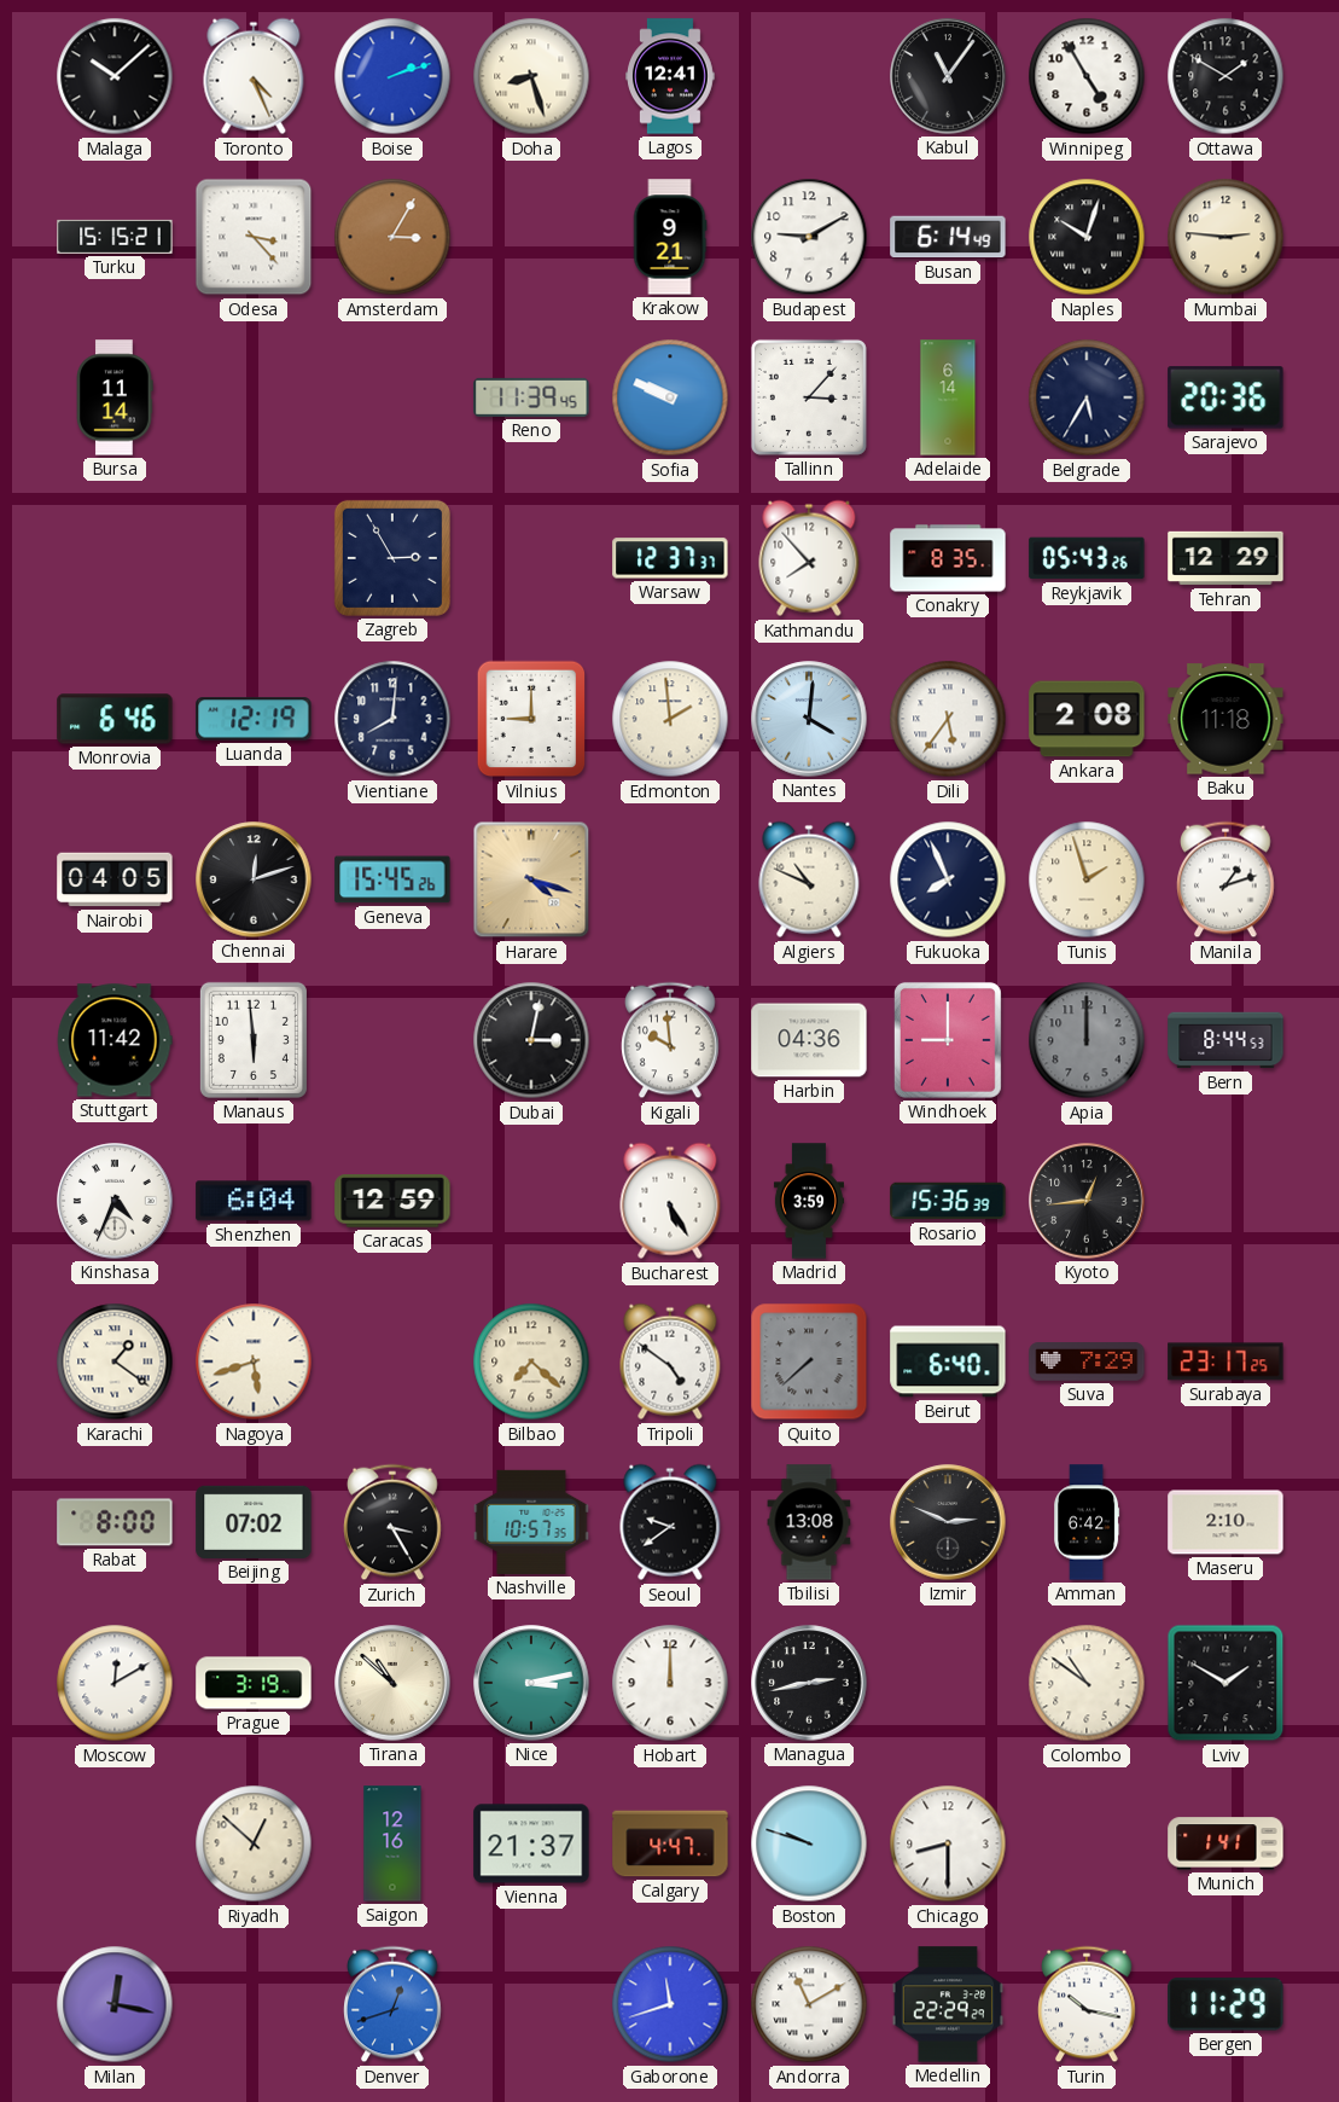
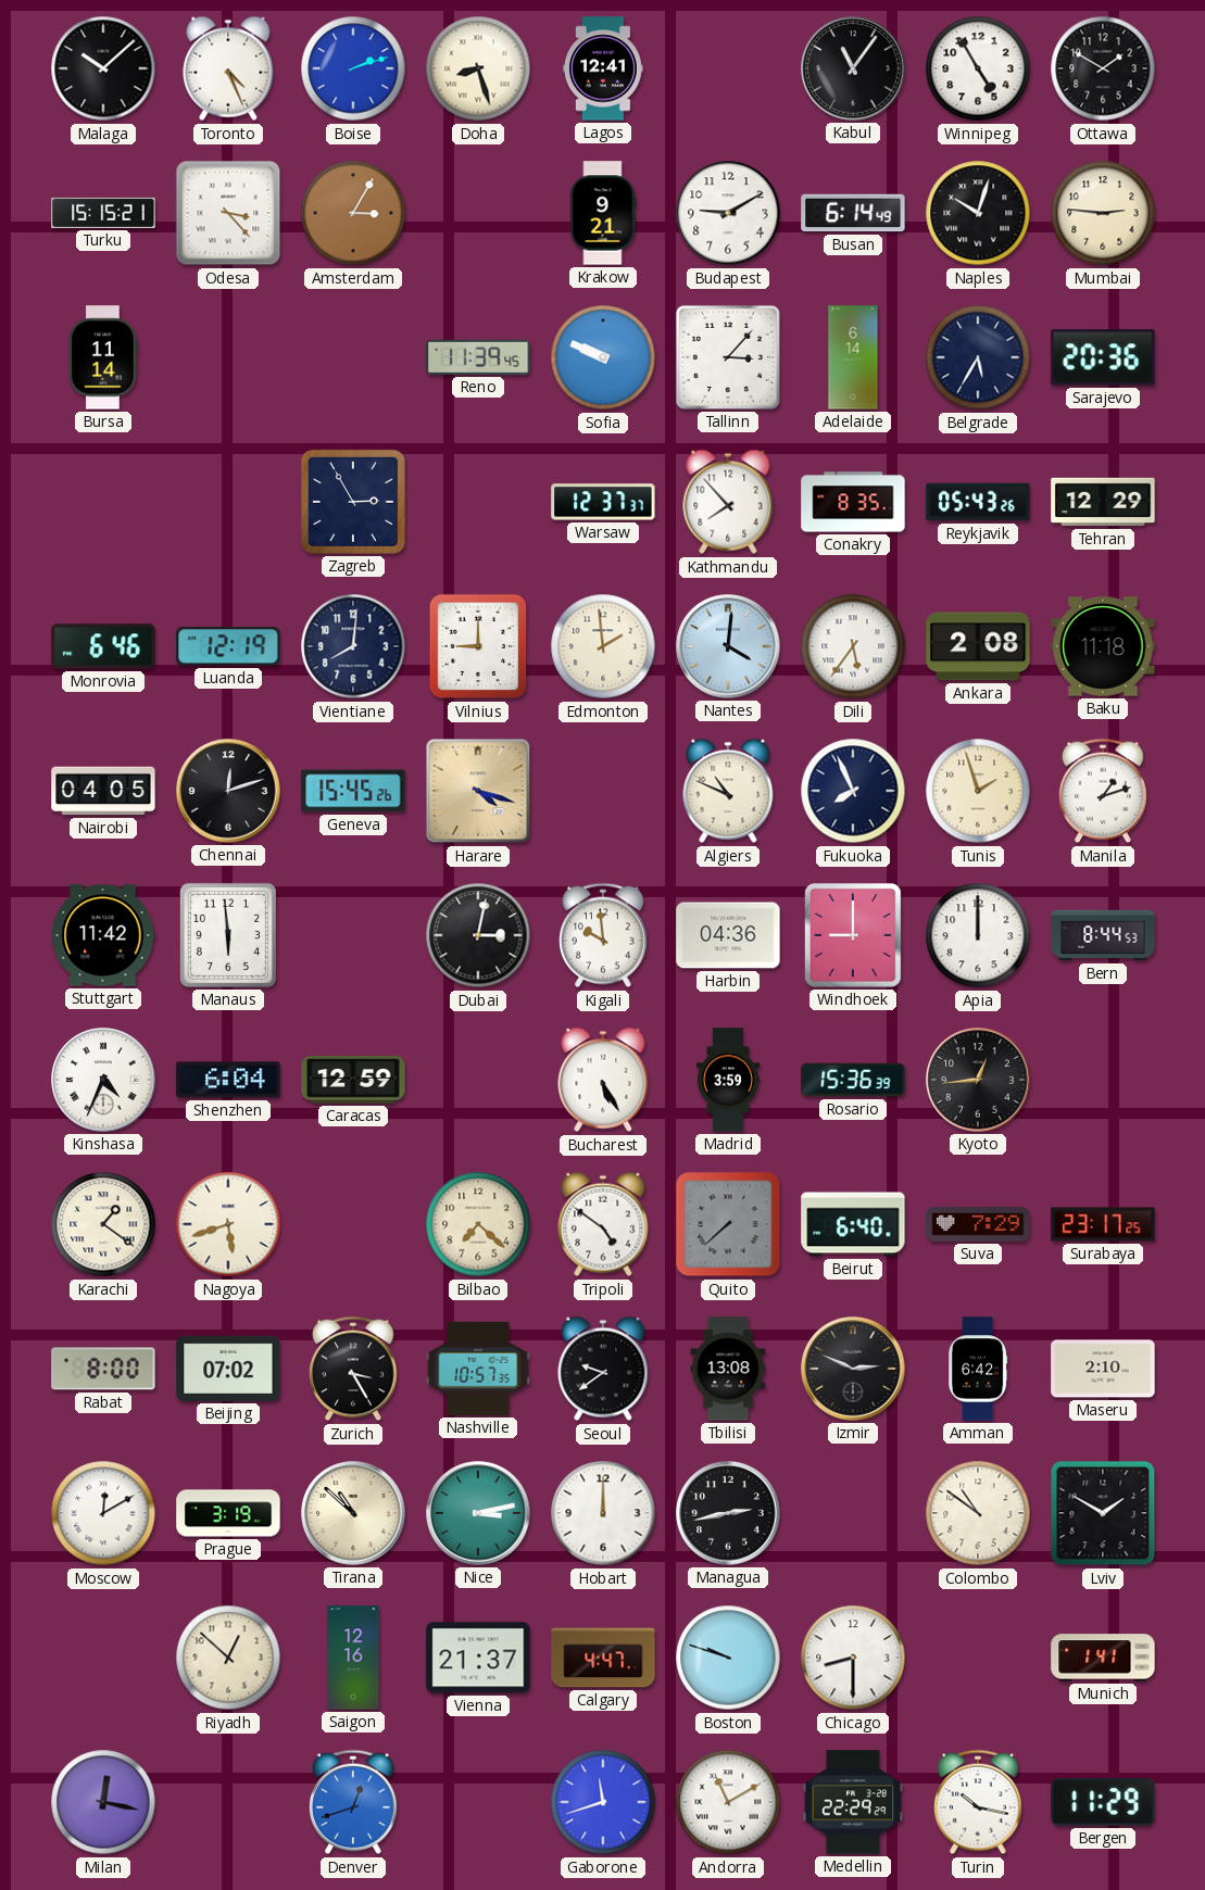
Apia dial: grey -> white
